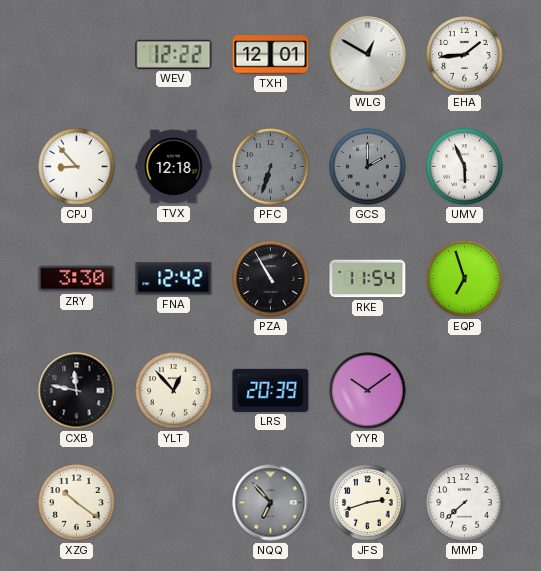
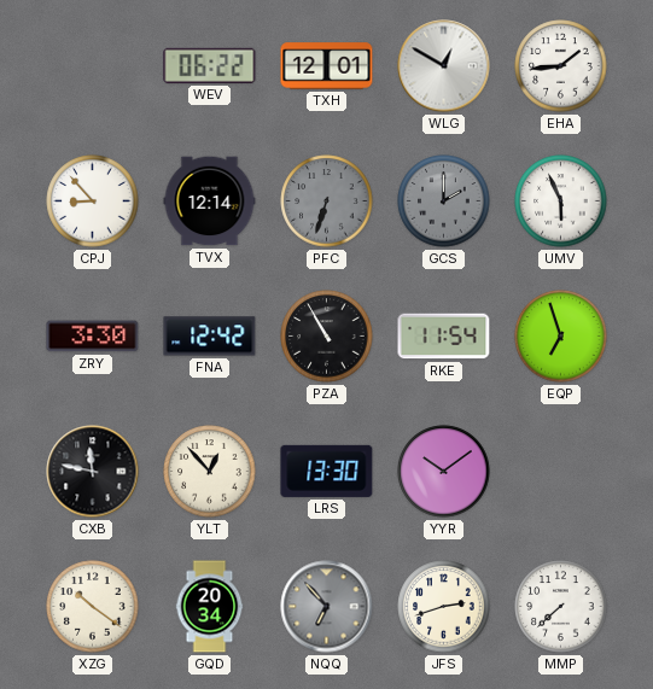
WEV: 12:22 -> 06:22
TVX: 12:18 -> 12:14
LRS: 20:39 -> 13:30
GQD: none -> 20:34
